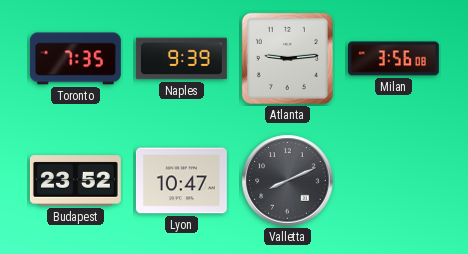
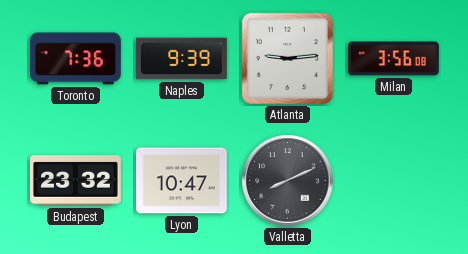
Toronto: 7:35 -> 7:36
Budapest: 23:52 -> 23:32
